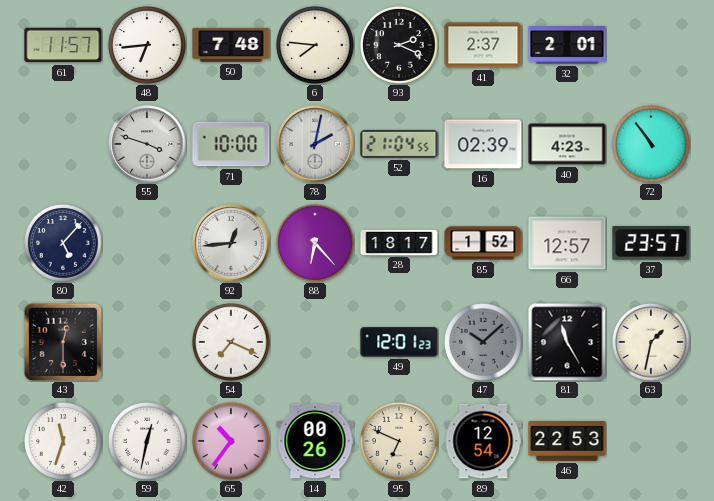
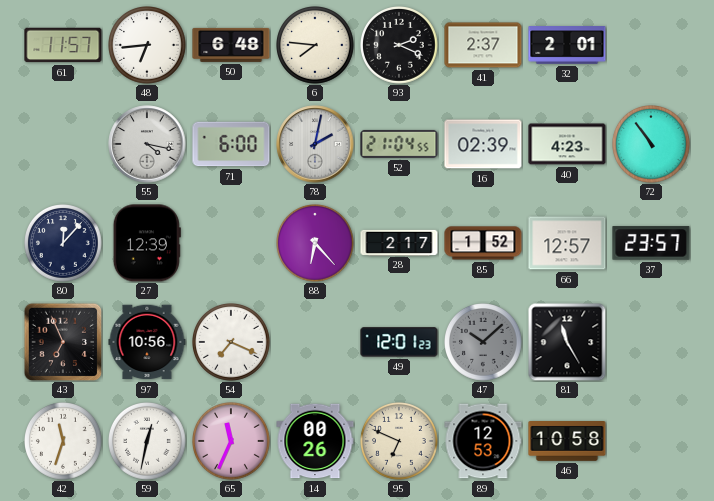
50: 7:48 -> 6:48
55: 3:48 -> 4:17
71: 10:00 -> 6:00
80: 5:07 -> 12:07
27: none -> 12:39
92: 12:44 -> none
28: 18:17 -> 2:17
43: 12:30 -> 6:56
97: none -> 10:56
63: 1:32 -> none
65: 10:36 -> 11:34
89: 12:54 -> 12:53
46: 22:53 -> 10:58
